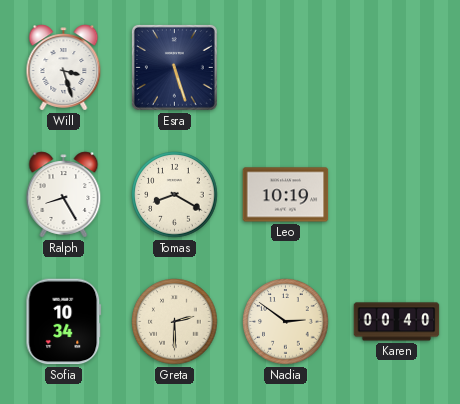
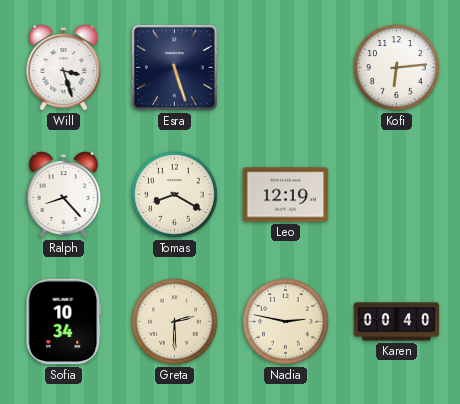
Kofi: none -> 6:14
Ralph: 8:25 -> 8:23
Leo: 10:19 -> 12:19
Nadia: 2:51 -> 2:47
